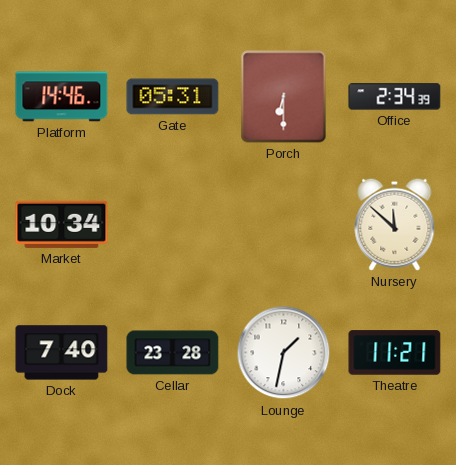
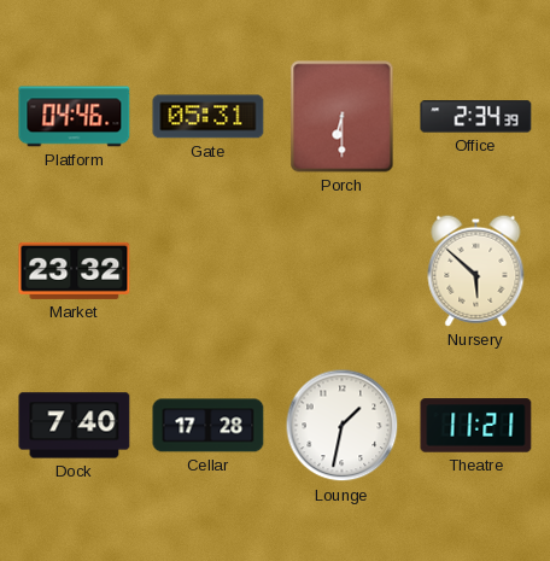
Platform: 14:46 -> 04:46
Market: 10:34 -> 23:32
Nursery: 11:52 -> 5:52
Cellar: 23:28 -> 17:28
